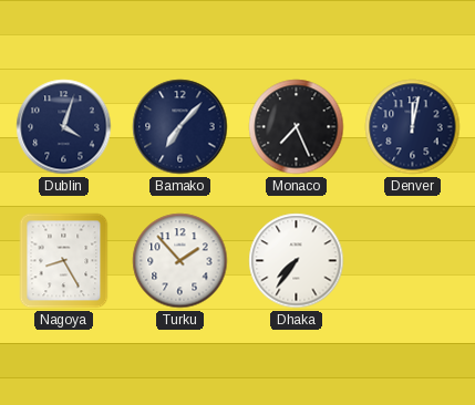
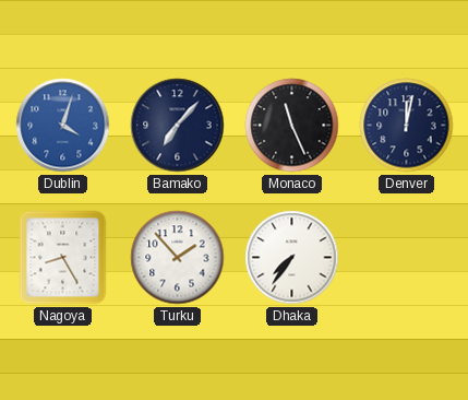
Dublin dial: navy -> blue
Monaco: 7:26 -> 11:26
